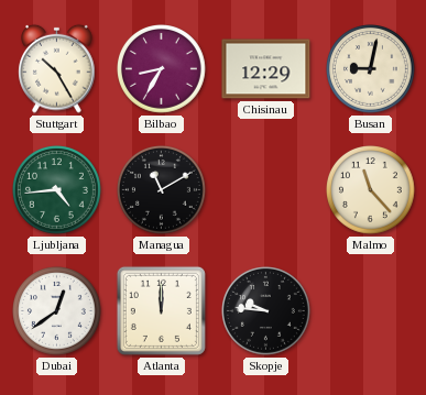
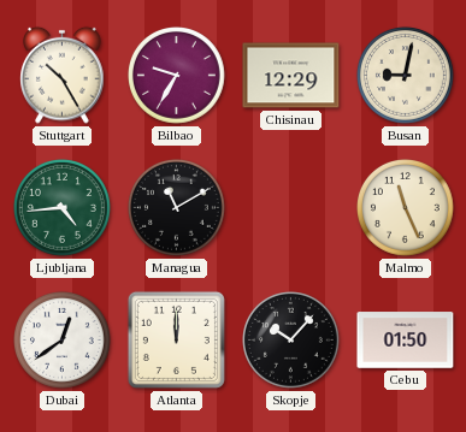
Bilbao: 8:35 -> 9:35
Malmo: 11:23 -> 11:26
Skopje: 9:46 -> 10:07
Cebu: none -> 01:50
